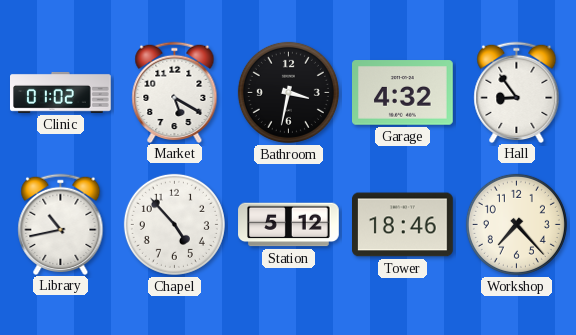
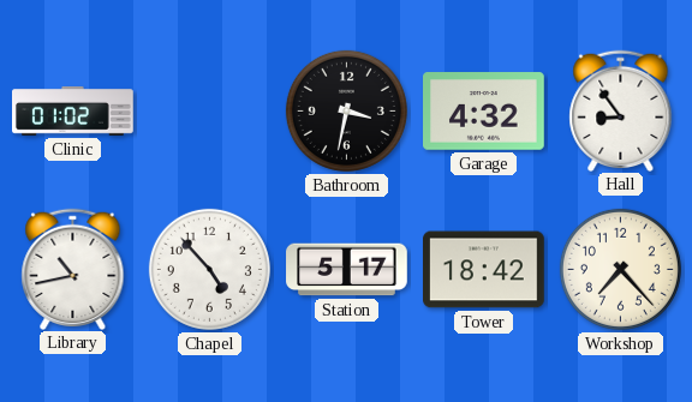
Market: 5:20 -> none
Station: 5:12 -> 5:17
Tower: 18:46 -> 18:42
